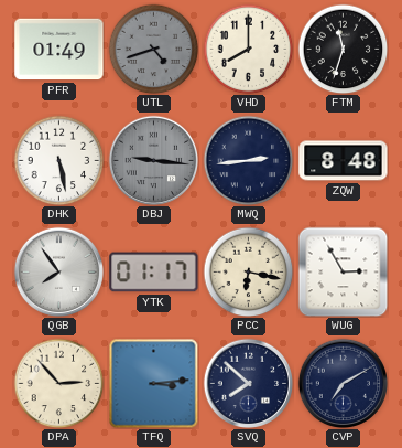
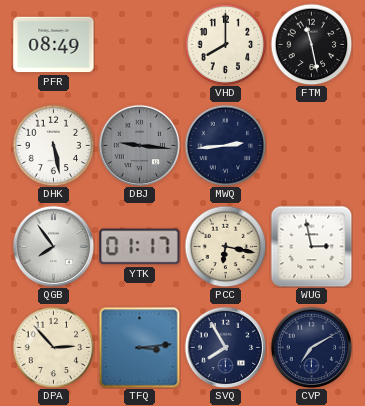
PFR: 01:49 -> 08:49
UTL: 4:42 -> none
FTM: 11:33 -> 11:28
ZQW: 8:48 -> none
WUG: 2:55 -> 2:58
SVQ: 7:52 -> 7:55
